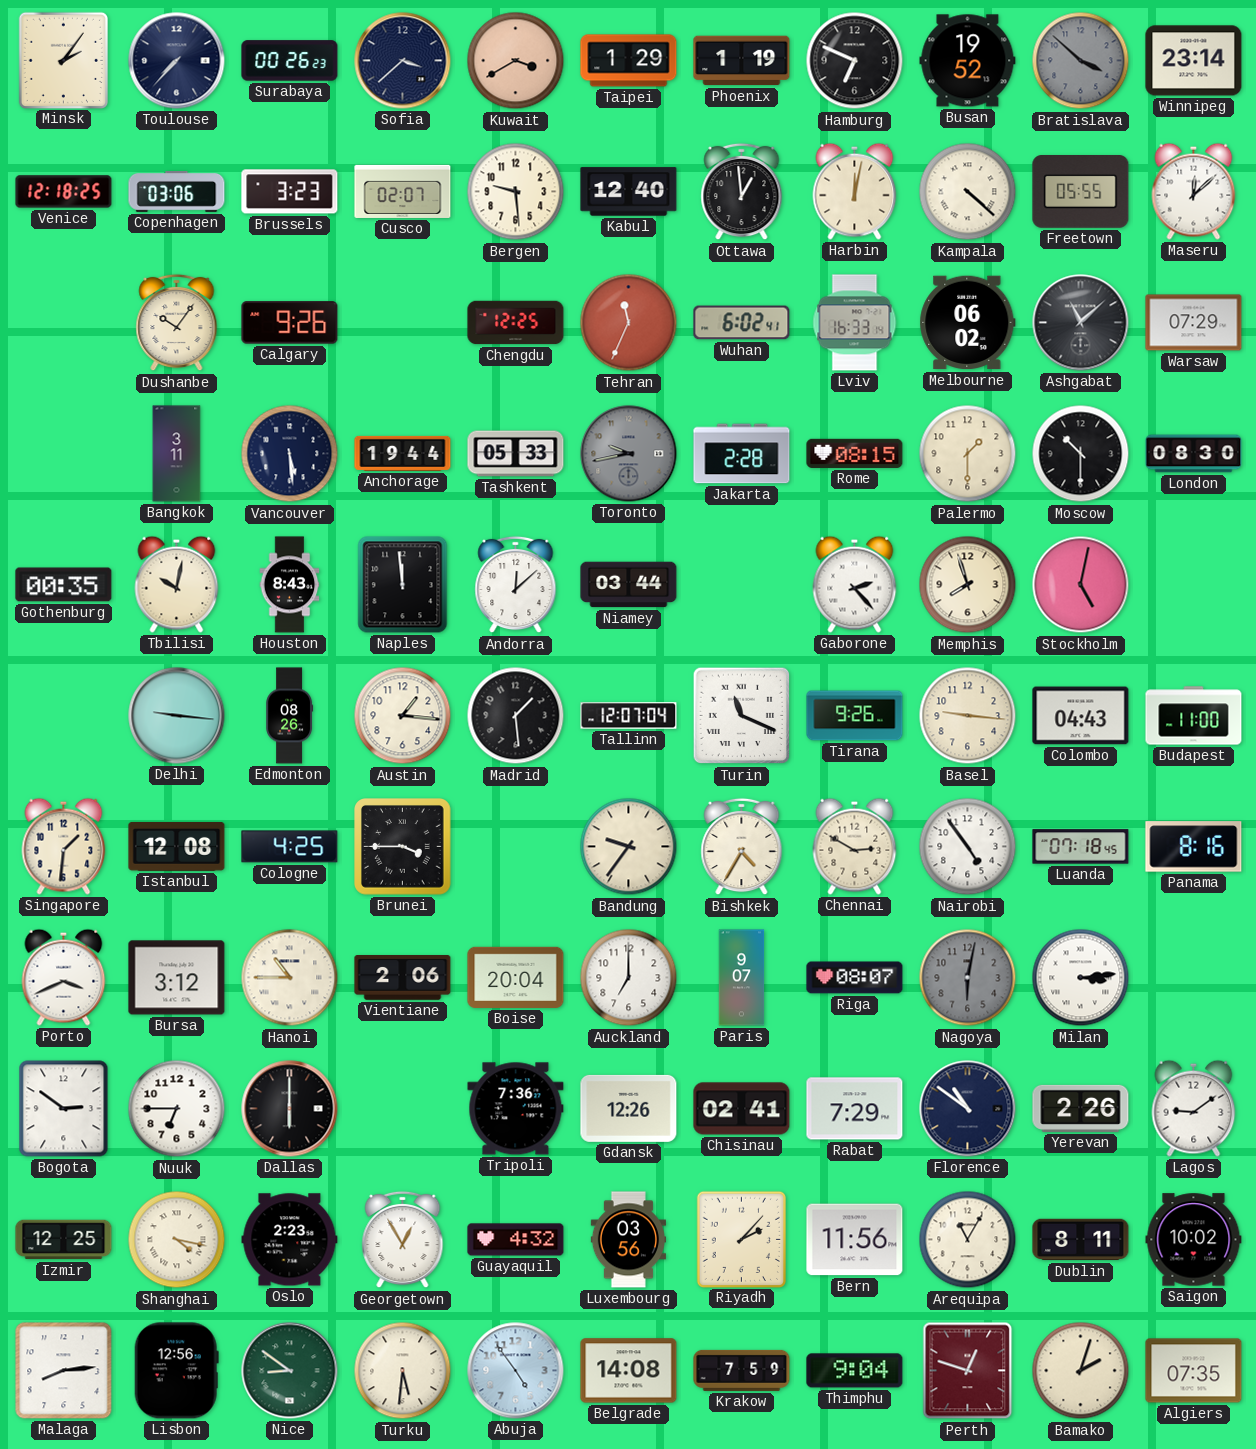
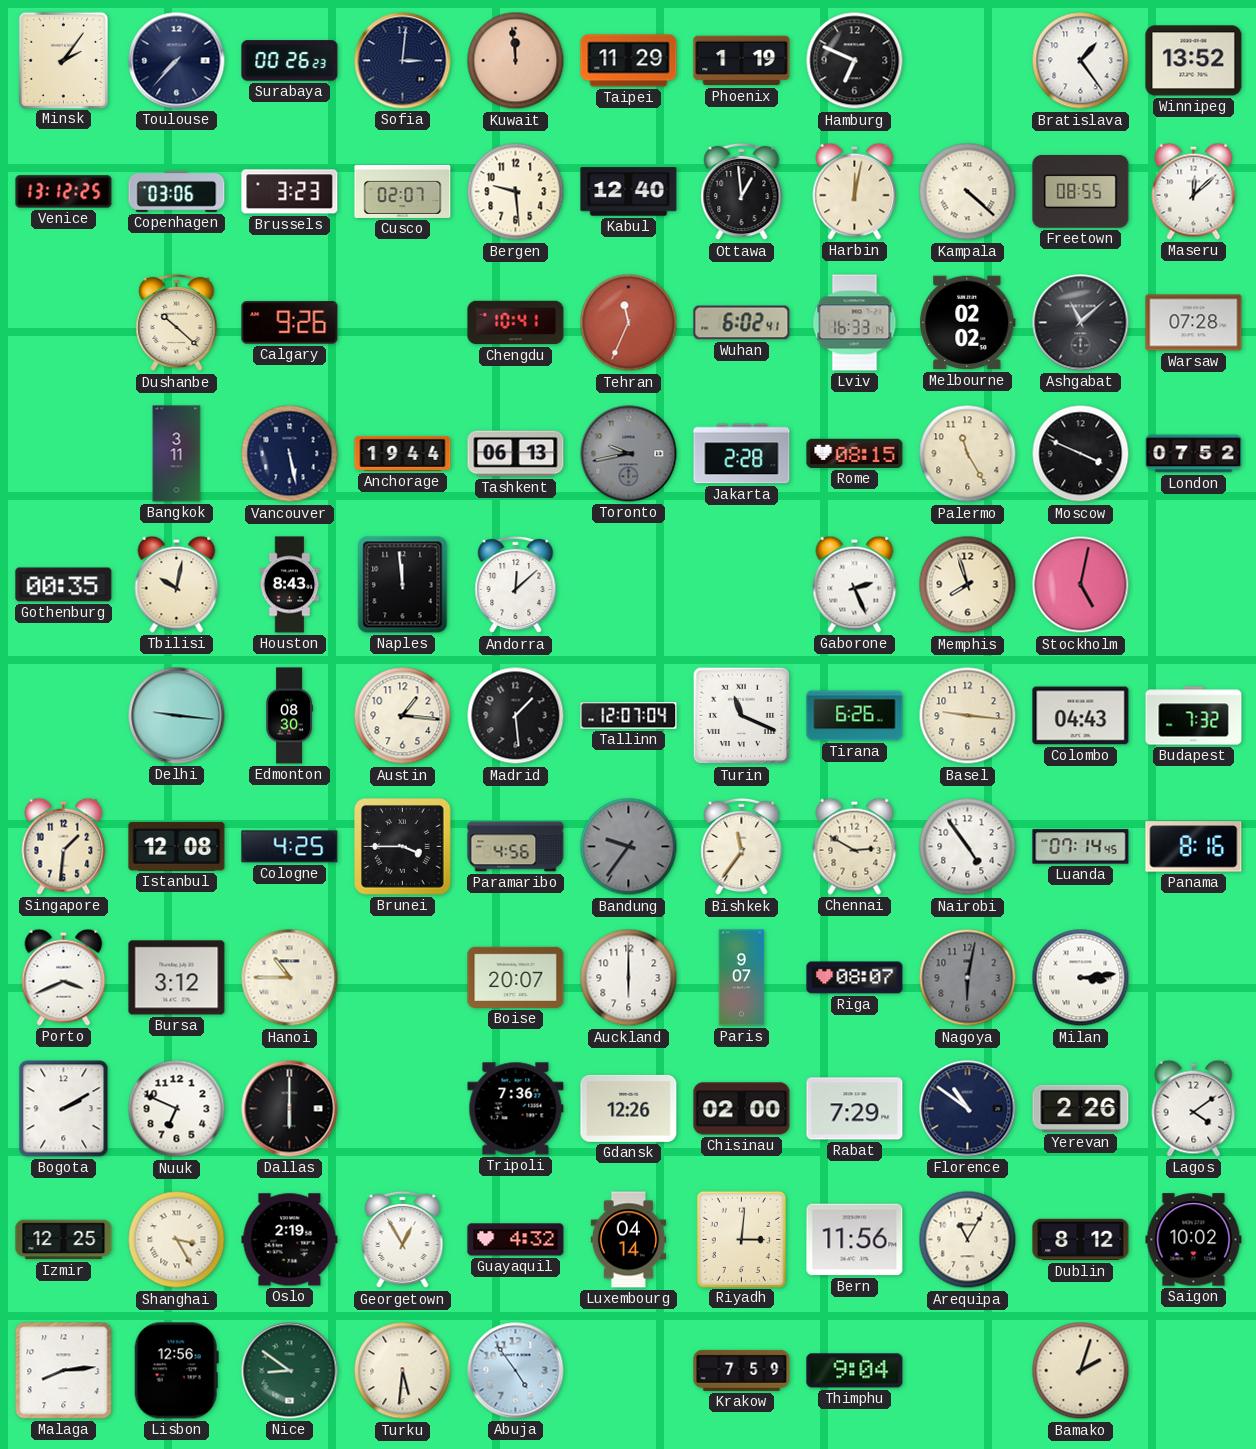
Sofia: 3:38 -> 3:01
Kuwait: 3:40 -> 11:59
Taipei: 1:29 -> 11:29
Busan: 19:52 -> none
Bratislava: 3:52 -> 1:24
Bratislava dial: grey -> white
Winnipeg: 23:14 -> 13:52
Venice: 12:18 -> 13:12
Freetown: 05:55 -> 08:55
Dushanbe: 10:06 -> 10:22
Chengdu: 12:25 -> 10:41
Melbourne: 06:02 -> 02:02
Warsaw: 07:29 -> 07:28
Vancouver: 5:29 -> 5:28
Tashkent: 05:33 -> 06:13
Palermo: 1:30 -> 11:25
Moscow: 10:30 -> 3:49
London: 08:30 -> 07:52
Niamey: 03:44 -> none
Gaborone: 2:23 -> 2:26
Edmonton: 08:26 -> 08:30
Tirana: 9:26 -> 6:26
Budapest: 11:00 -> 7:32
Paramaribo: none -> 4:56
Bandung dial: cream -> grey
Bishkek: 4:35 -> 11:36
Luanda: 07:18 -> 07:14
Vientiane: 2:06 -> none
Boise: 20:04 -> 20:07
Auckland: 7:00 -> 6:00
Bogota: 2:51 -> 2:10
Nuuk: 6:45 -> 6:49
Chisinau: 02:41 -> 02:00
Lagos: 9:09 -> 4:09
Shanghai: 4:17 -> 3:25
Oslo: 2:23 -> 2:19
Luxembourg: 03:56 -> 04:14
Riyadh: 2:07 -> 3:01
Dublin: 8:11 -> 8:12
Belgrade: 14:08 -> none
Perth: 12:48 -> none
Algiers: 07:35 -> none
